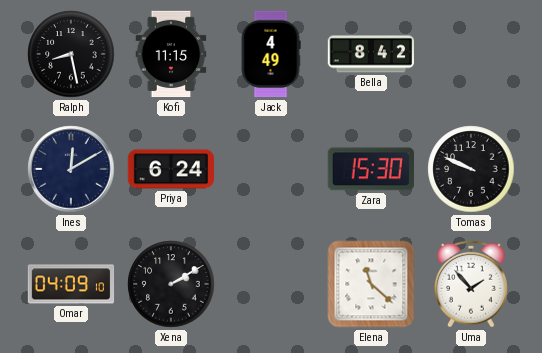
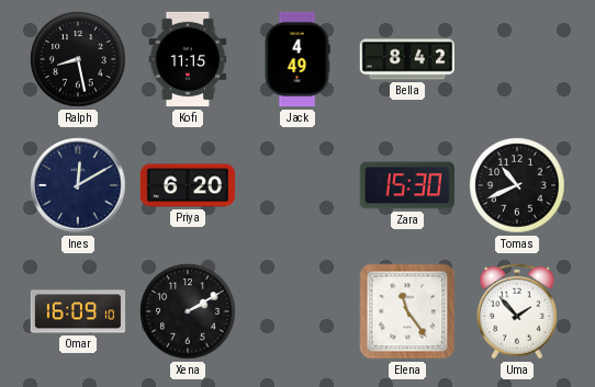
Priya: 6:24 -> 6:20
Tomas: 9:49 -> 10:41
Omar: 04:09 -> 16:09
Elena: 11:22 -> 11:24
